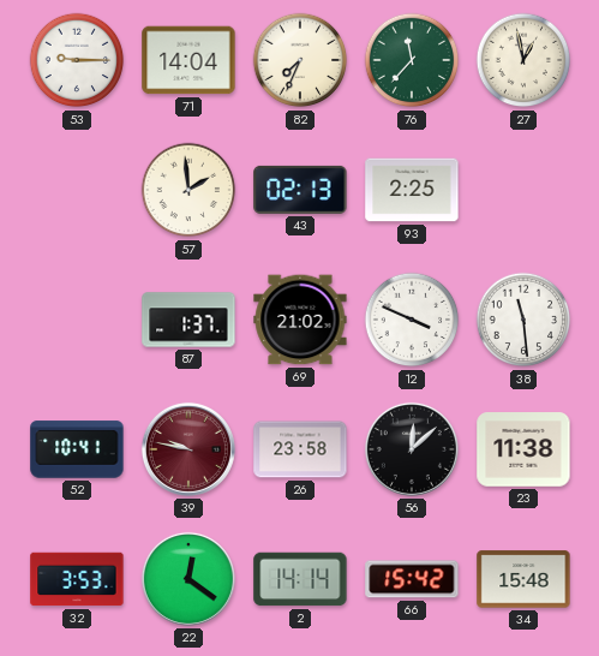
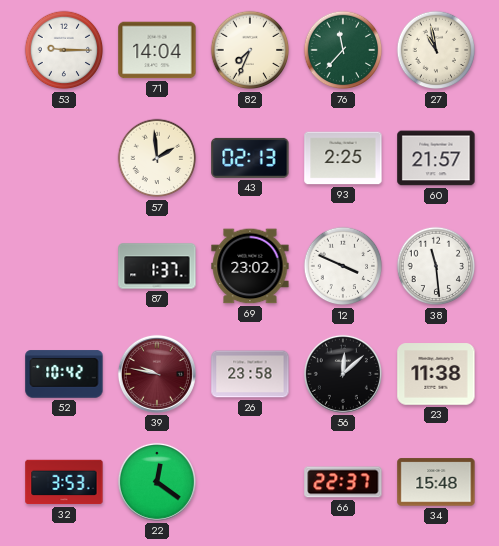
27: 12:58 -> 10:58
60: none -> 21:57
69: 21:02 -> 23:02
52: 10:41 -> 10:42
2: 14:14 -> none
66: 15:42 -> 22:37
